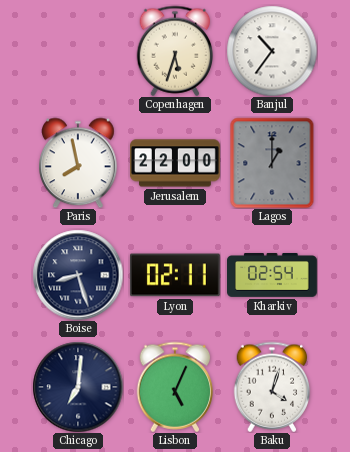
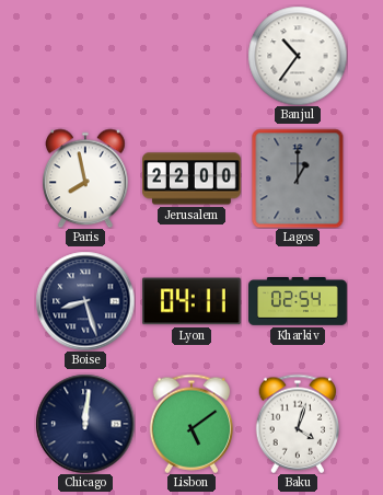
Copenhagen: 5:33 -> none
Lyon: 02:11 -> 04:11
Chicago: 7:01 -> 12:01
Lisbon: 5:04 -> 5:09
